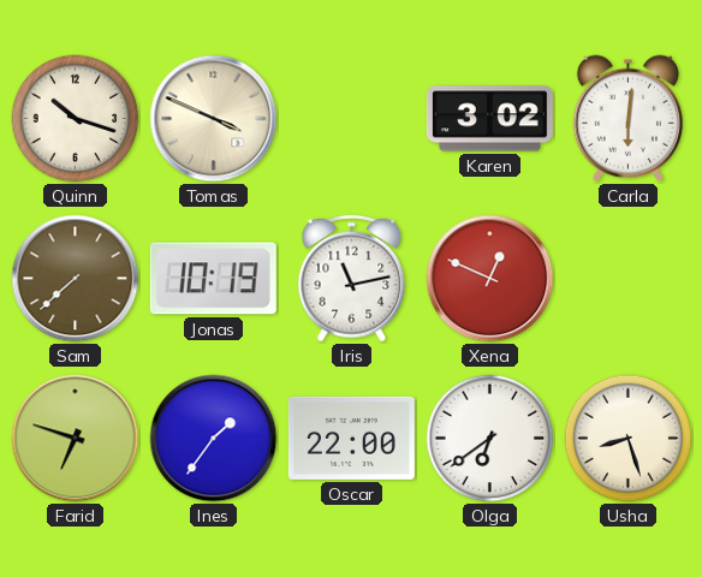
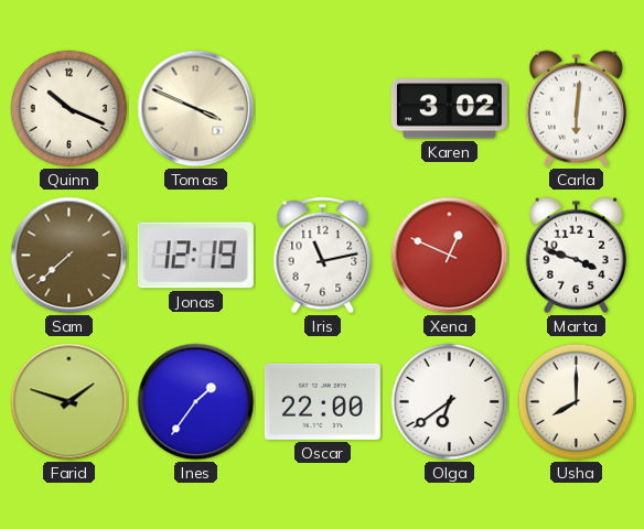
Quinn: 10:18 -> 10:19
Jonas: 10:19 -> 12:19
Marta: none -> 3:48
Farid: 6:48 -> 1:48
Usha: 8:27 -> 8:00
